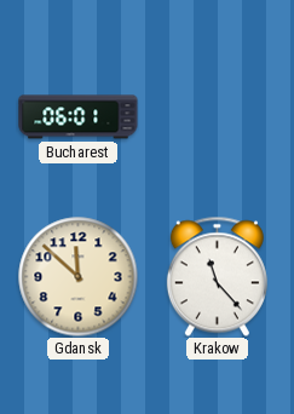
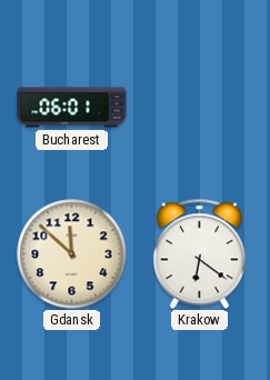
Krakow: 11:23 -> 6:21
